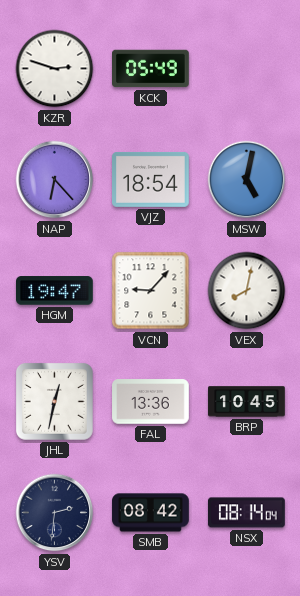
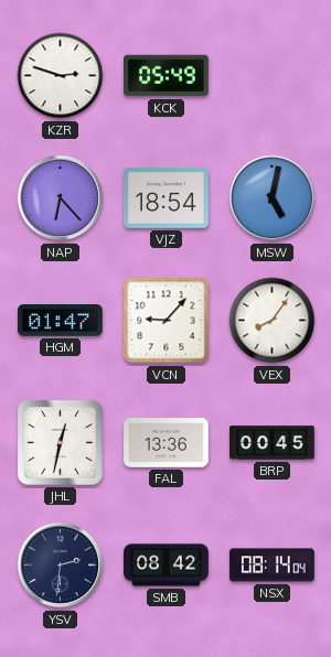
HGM: 19:47 -> 01:47
VEX: 8:02 -> 8:06
BRP: 10:45 -> 00:45
